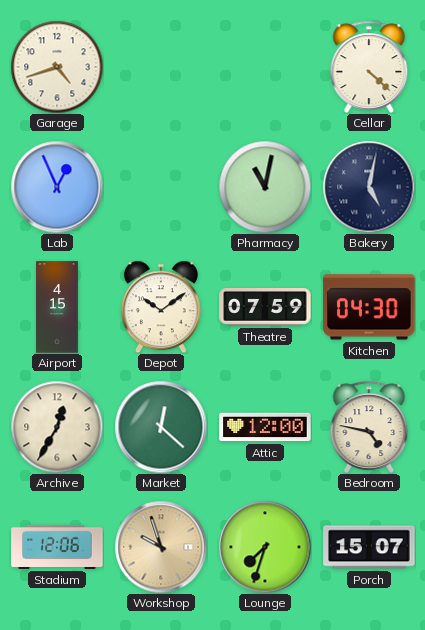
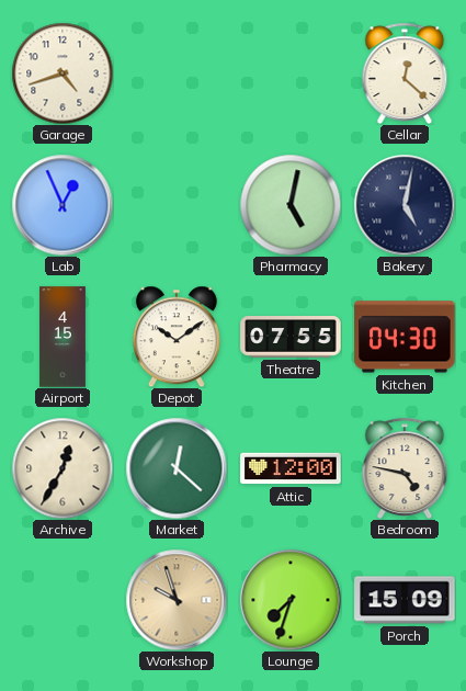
Cellar: 4:22 -> 12:22
Pharmacy: 11:02 -> 5:02
Theatre: 07:59 -> 07:55
Stadium: 12:06 -> none
Porch: 15:07 -> 15:09
